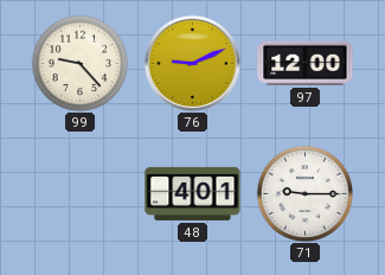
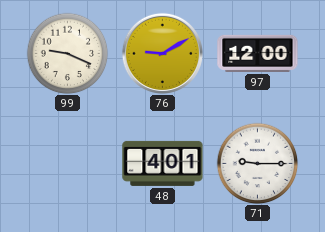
99: 9:23 -> 9:19
76: 9:11 -> 9:10
